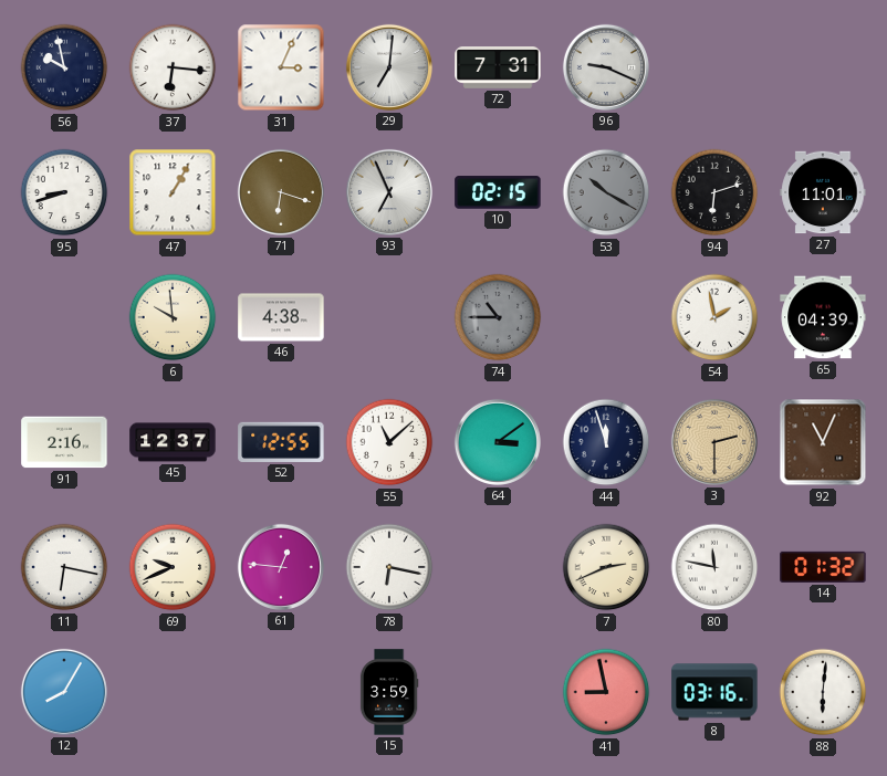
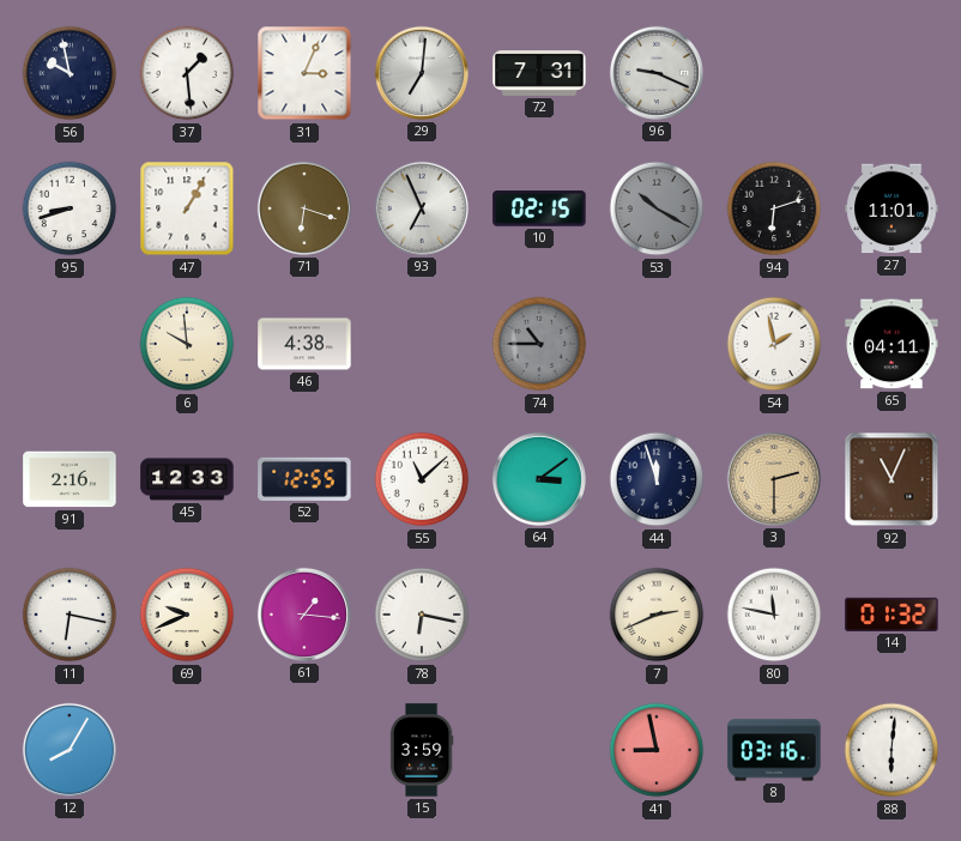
37: 6:16 -> 1:29
65: 04:39 -> 04:11
45: 12:37 -> 12:33
61: 12:46 -> 1:16
